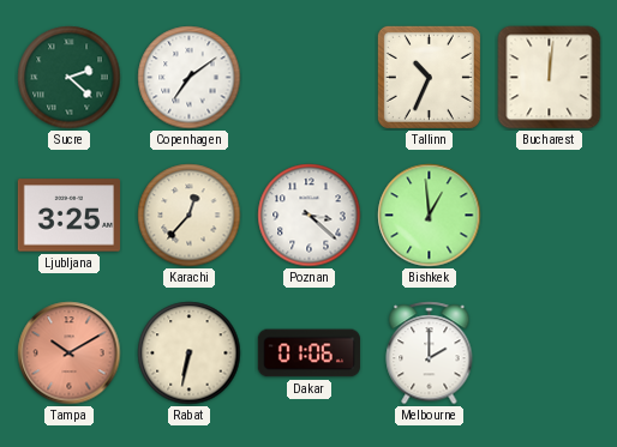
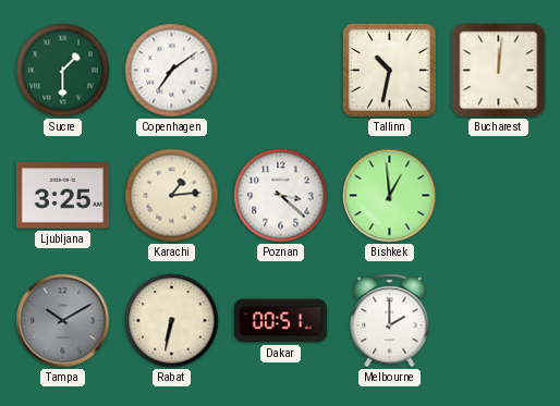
Sucre: 2:22 -> 1:30
Tallinn: 10:34 -> 10:32
Karachi: 12:37 -> 1:14
Tampa dial: salmon -> grey
Dakar: 01:06 -> 00:51
